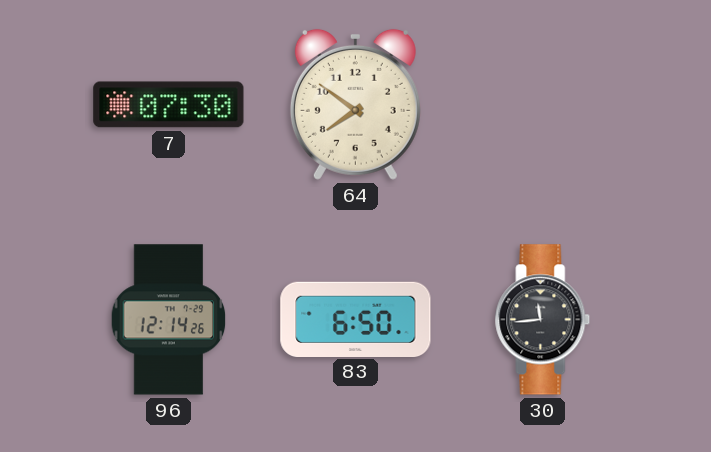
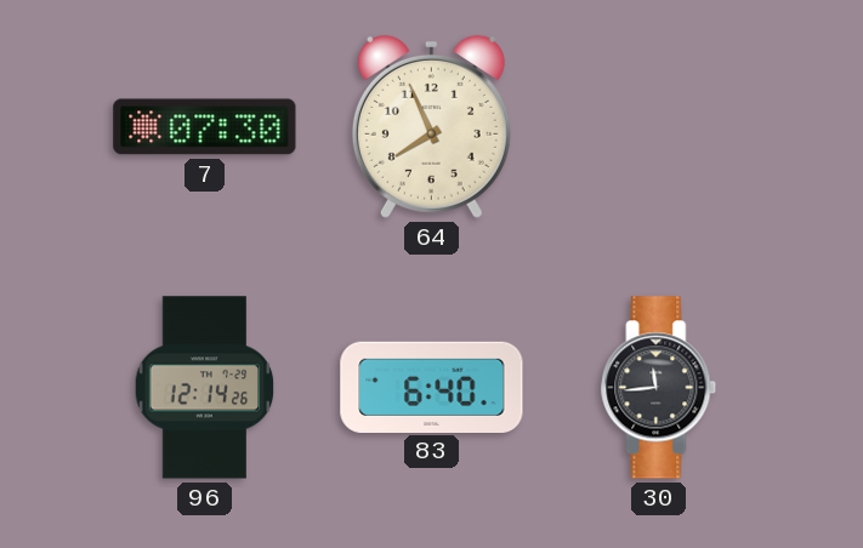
64: 7:51 -> 7:56
83: 6:50 -> 6:40
